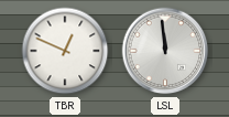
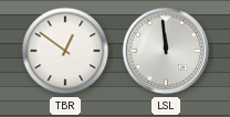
TBR: 12:49 -> 12:51
